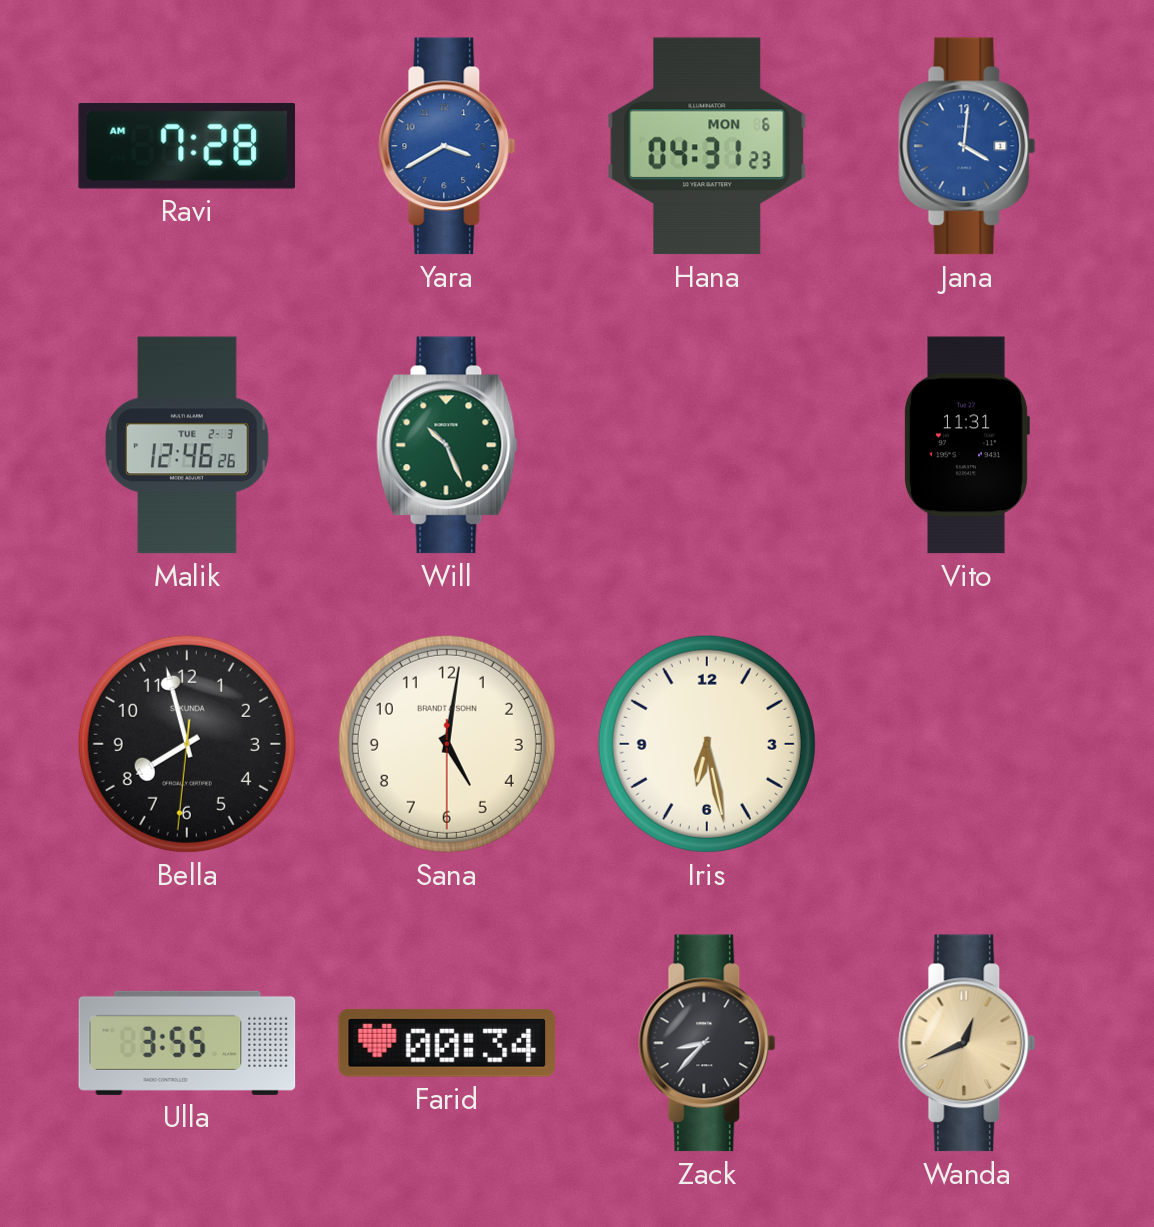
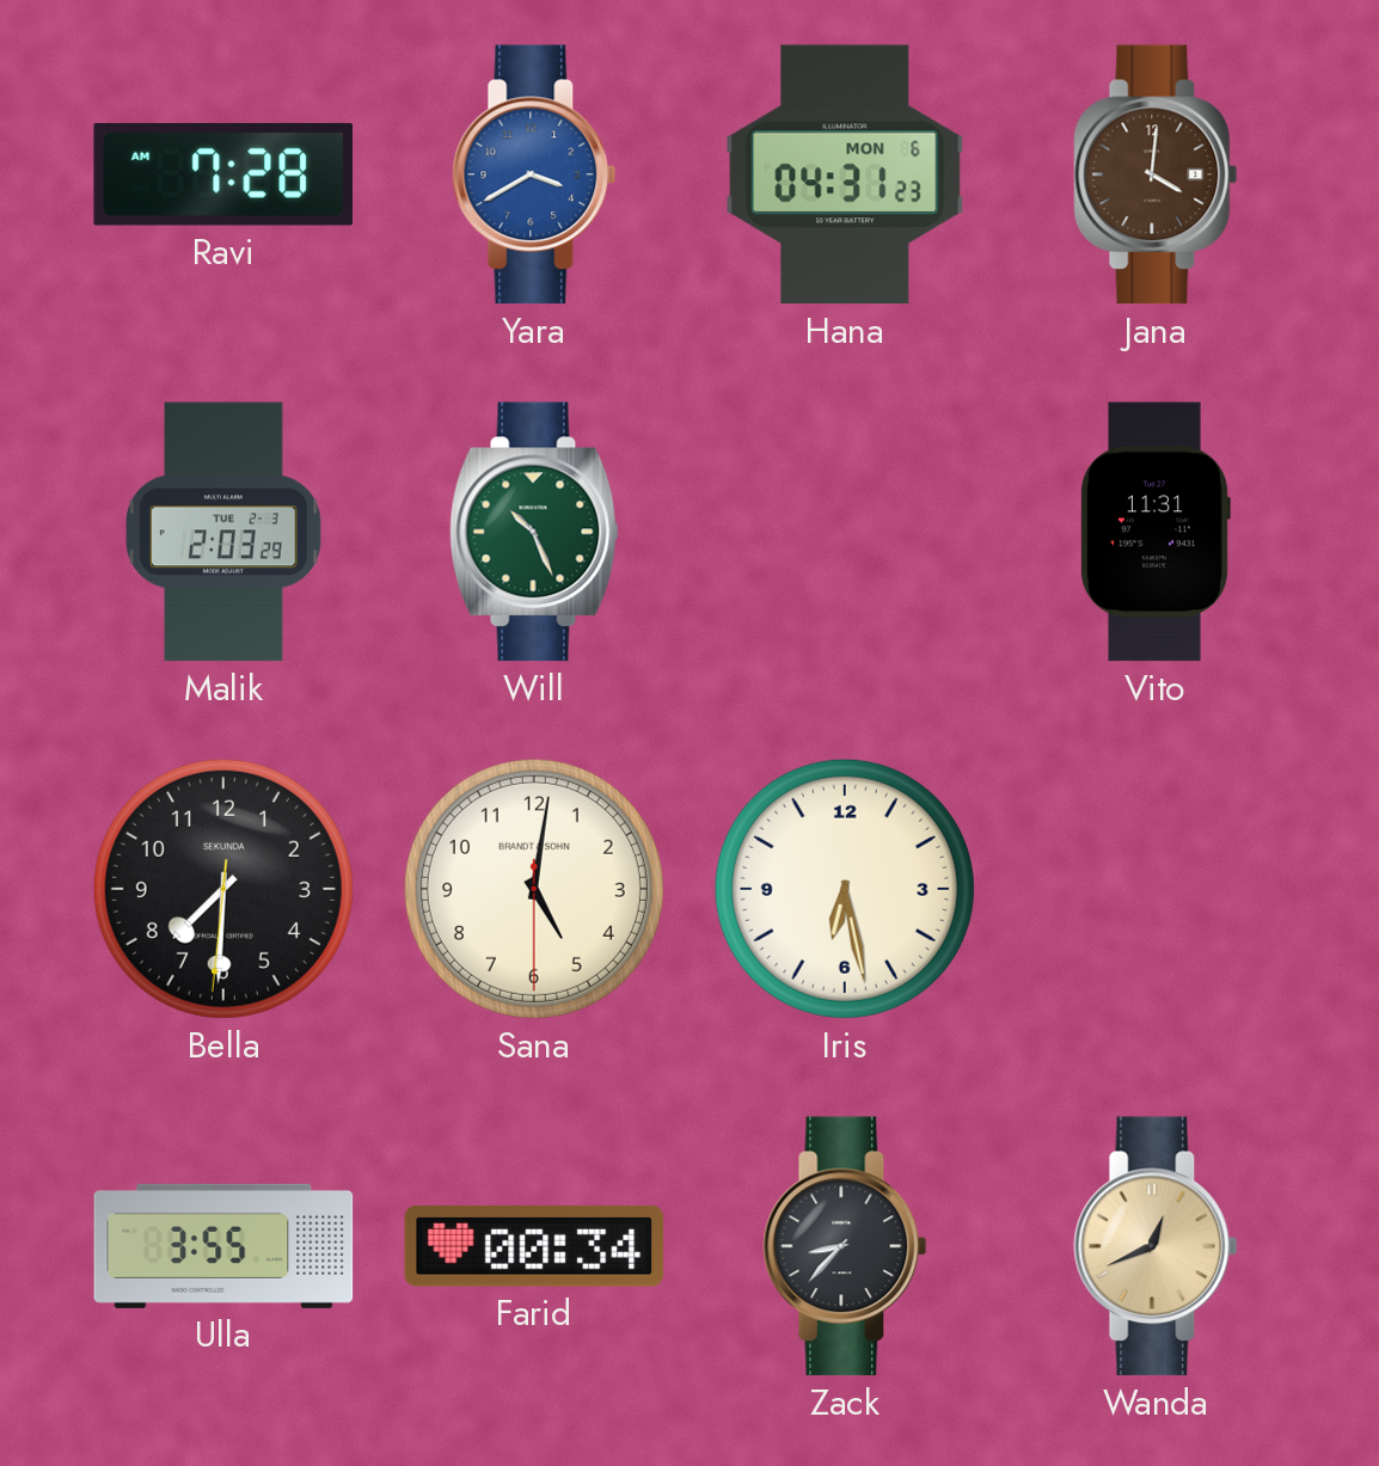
Jana dial: blue -> brown
Malik: 12:46 -> 2:03
Bella: 7:57 -> 7:30
